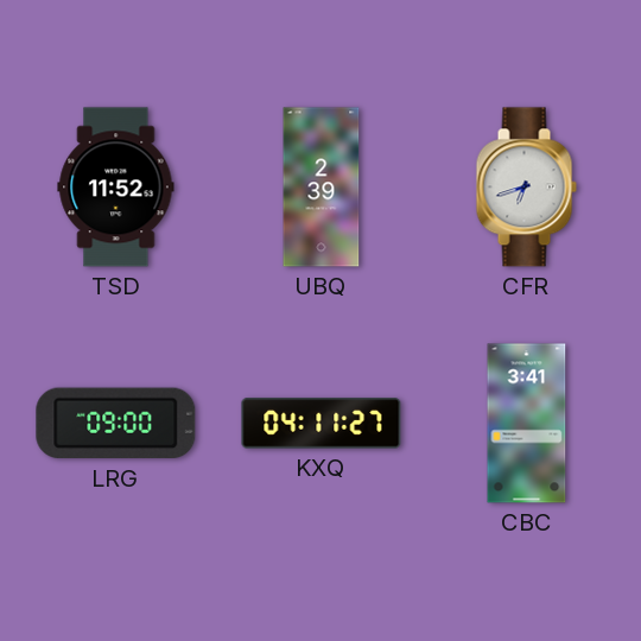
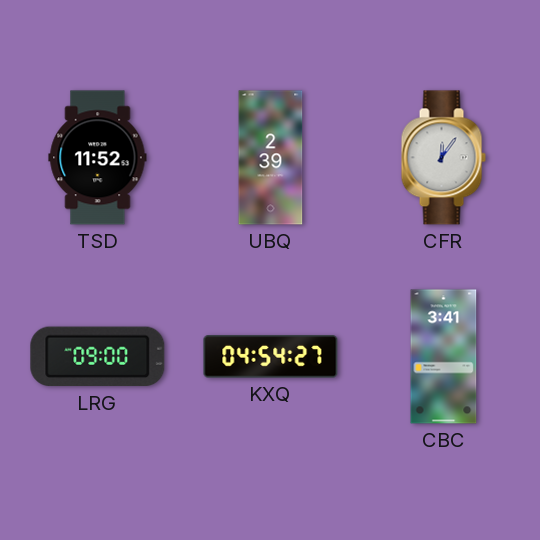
CFR: 6:42 -> 12:06
KXQ: 04:11 -> 04:54
